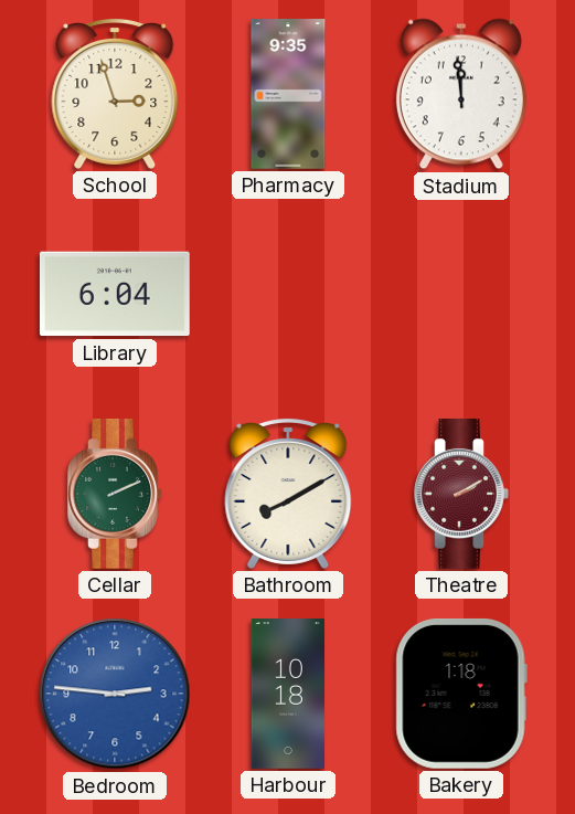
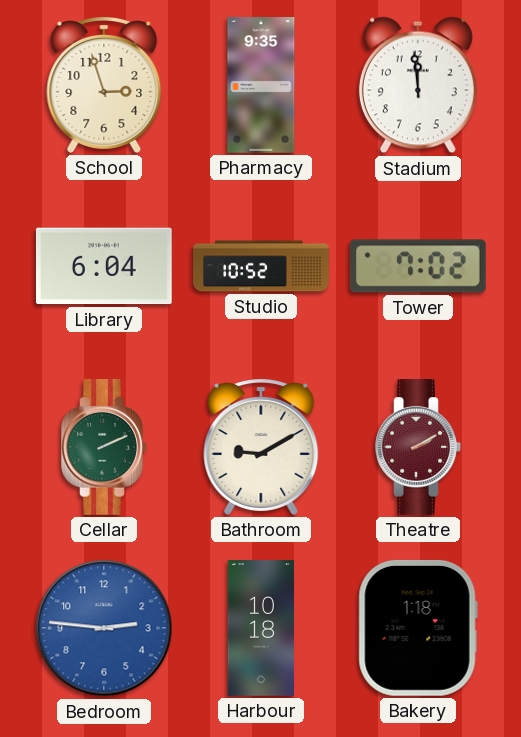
Studio: none -> 10:52
Tower: none -> 7:02
Bathroom: 8:10 -> 9:10
